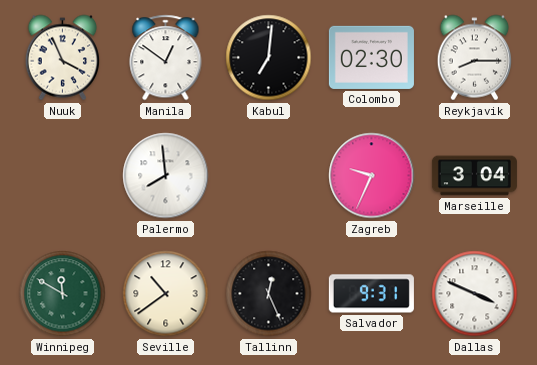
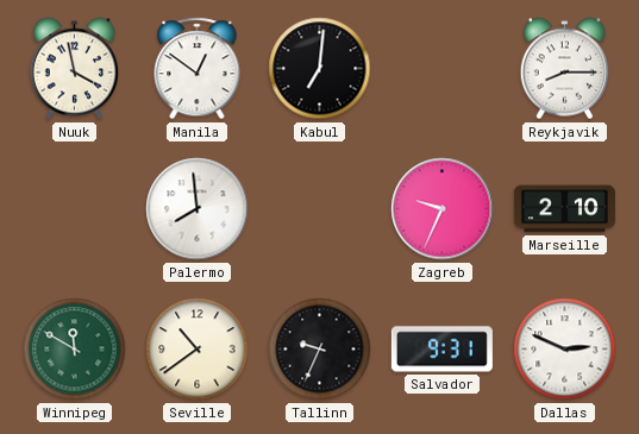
Nuuk: 3:56 -> 3:58
Colombo: 02:30 -> none
Marseille: 3:04 -> 2:10
Tallinn: 12:26 -> 9:34
Dallas: 3:49 -> 2:49
